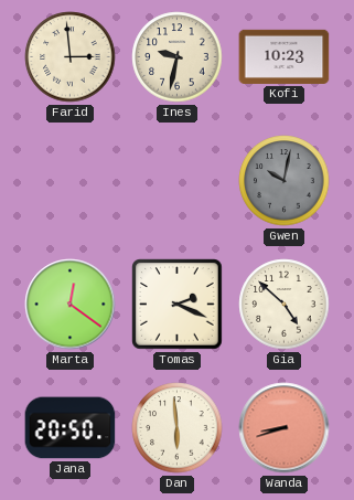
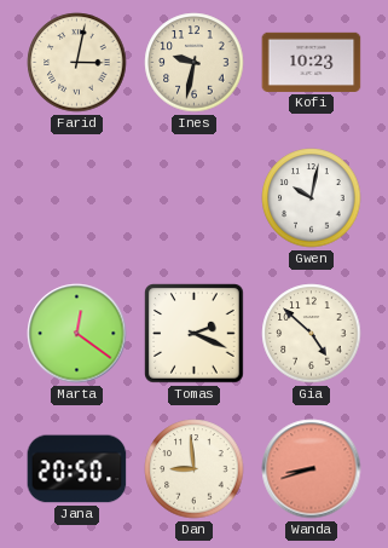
Farid: 2:59 -> 3:02
Gwen dial: grey -> white
Dan: 5:59 -> 8:59
